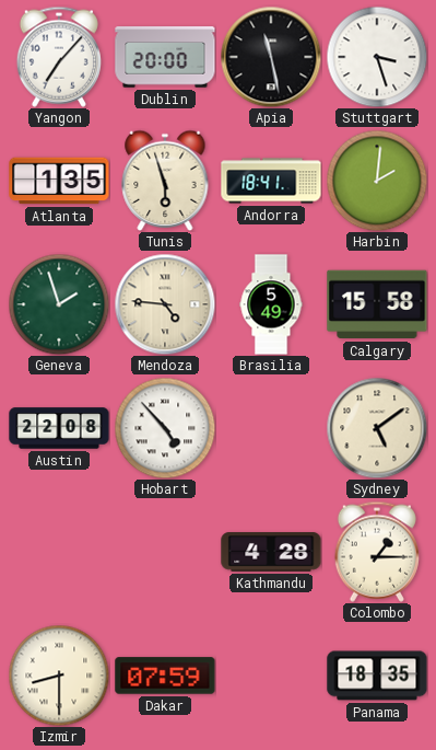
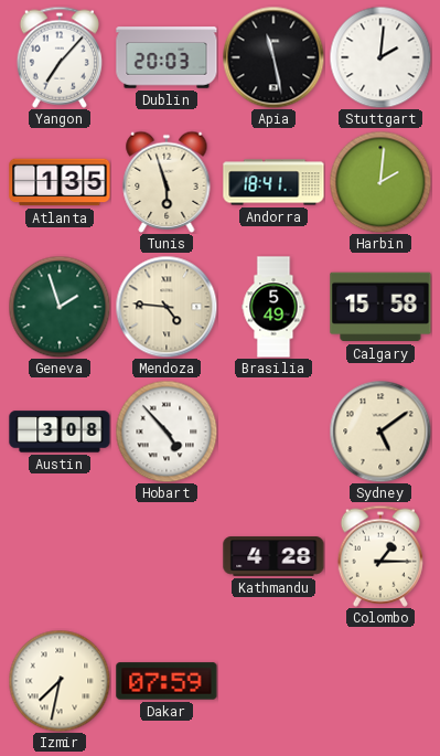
Dublin: 20:00 -> 20:03
Stuttgart: 3:27 -> 2:01
Austin: 22:08 -> 3:08
Izmir: 8:30 -> 7:32
Panama: 18:35 -> none
